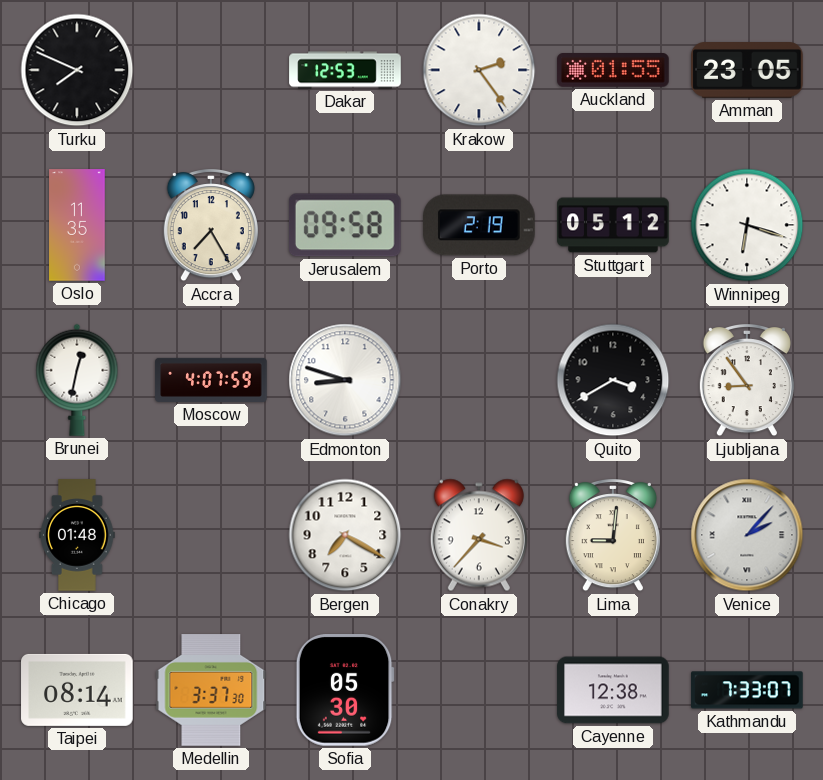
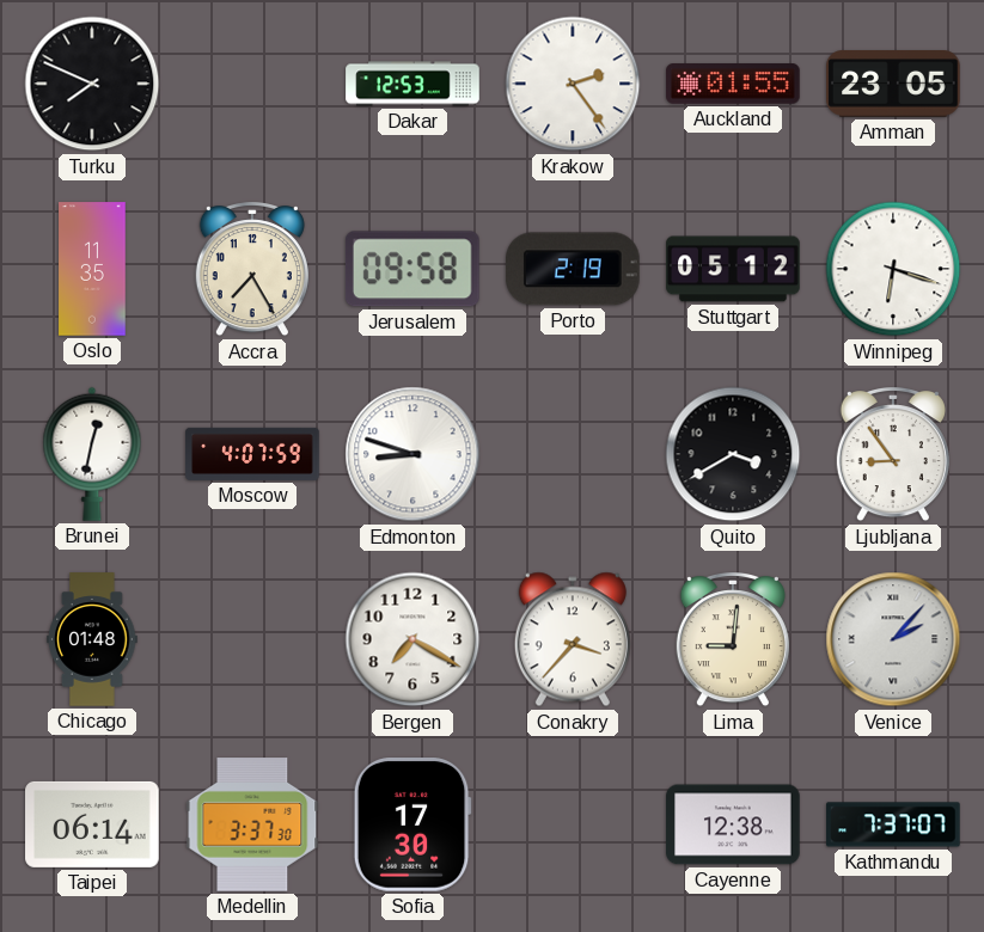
Taipei: 08:14 -> 06:14
Sofia: 05:30 -> 17:30
Kathmandu: 7:33 -> 7:37
